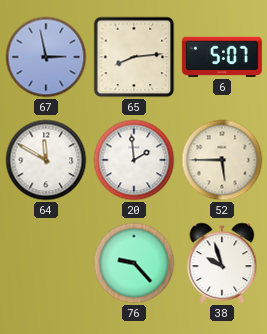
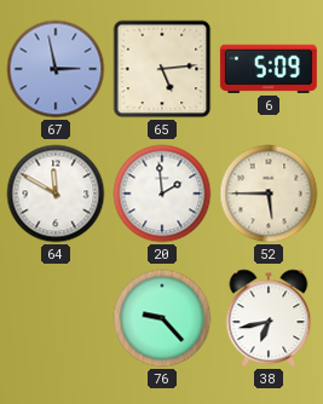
65: 8:14 -> 5:14
6: 5:07 -> 5:09
38: 9:57 -> 6:43
